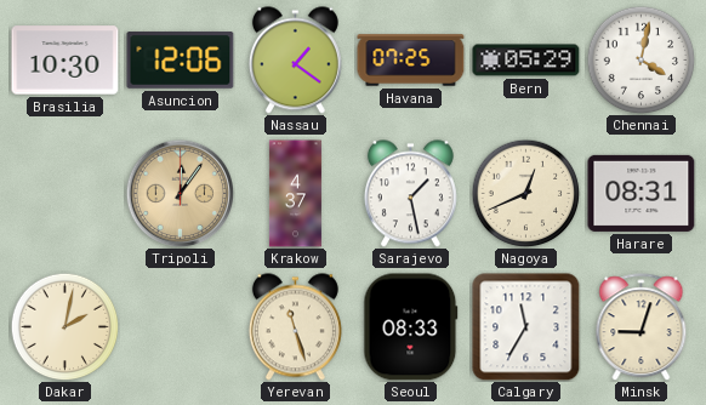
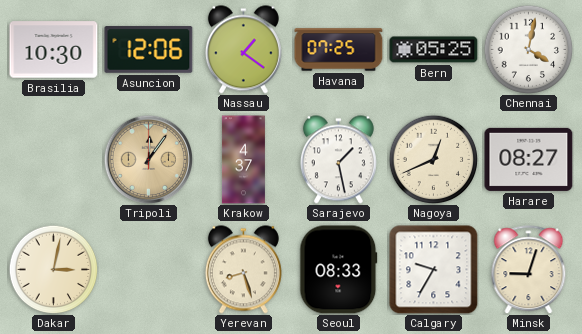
Bern: 05:29 -> 05:25
Harare: 08:31 -> 08:27
Dakar: 2:02 -> 3:02
Yerevan: 11:27 -> 8:27
Calgary: 11:35 -> 9:35
